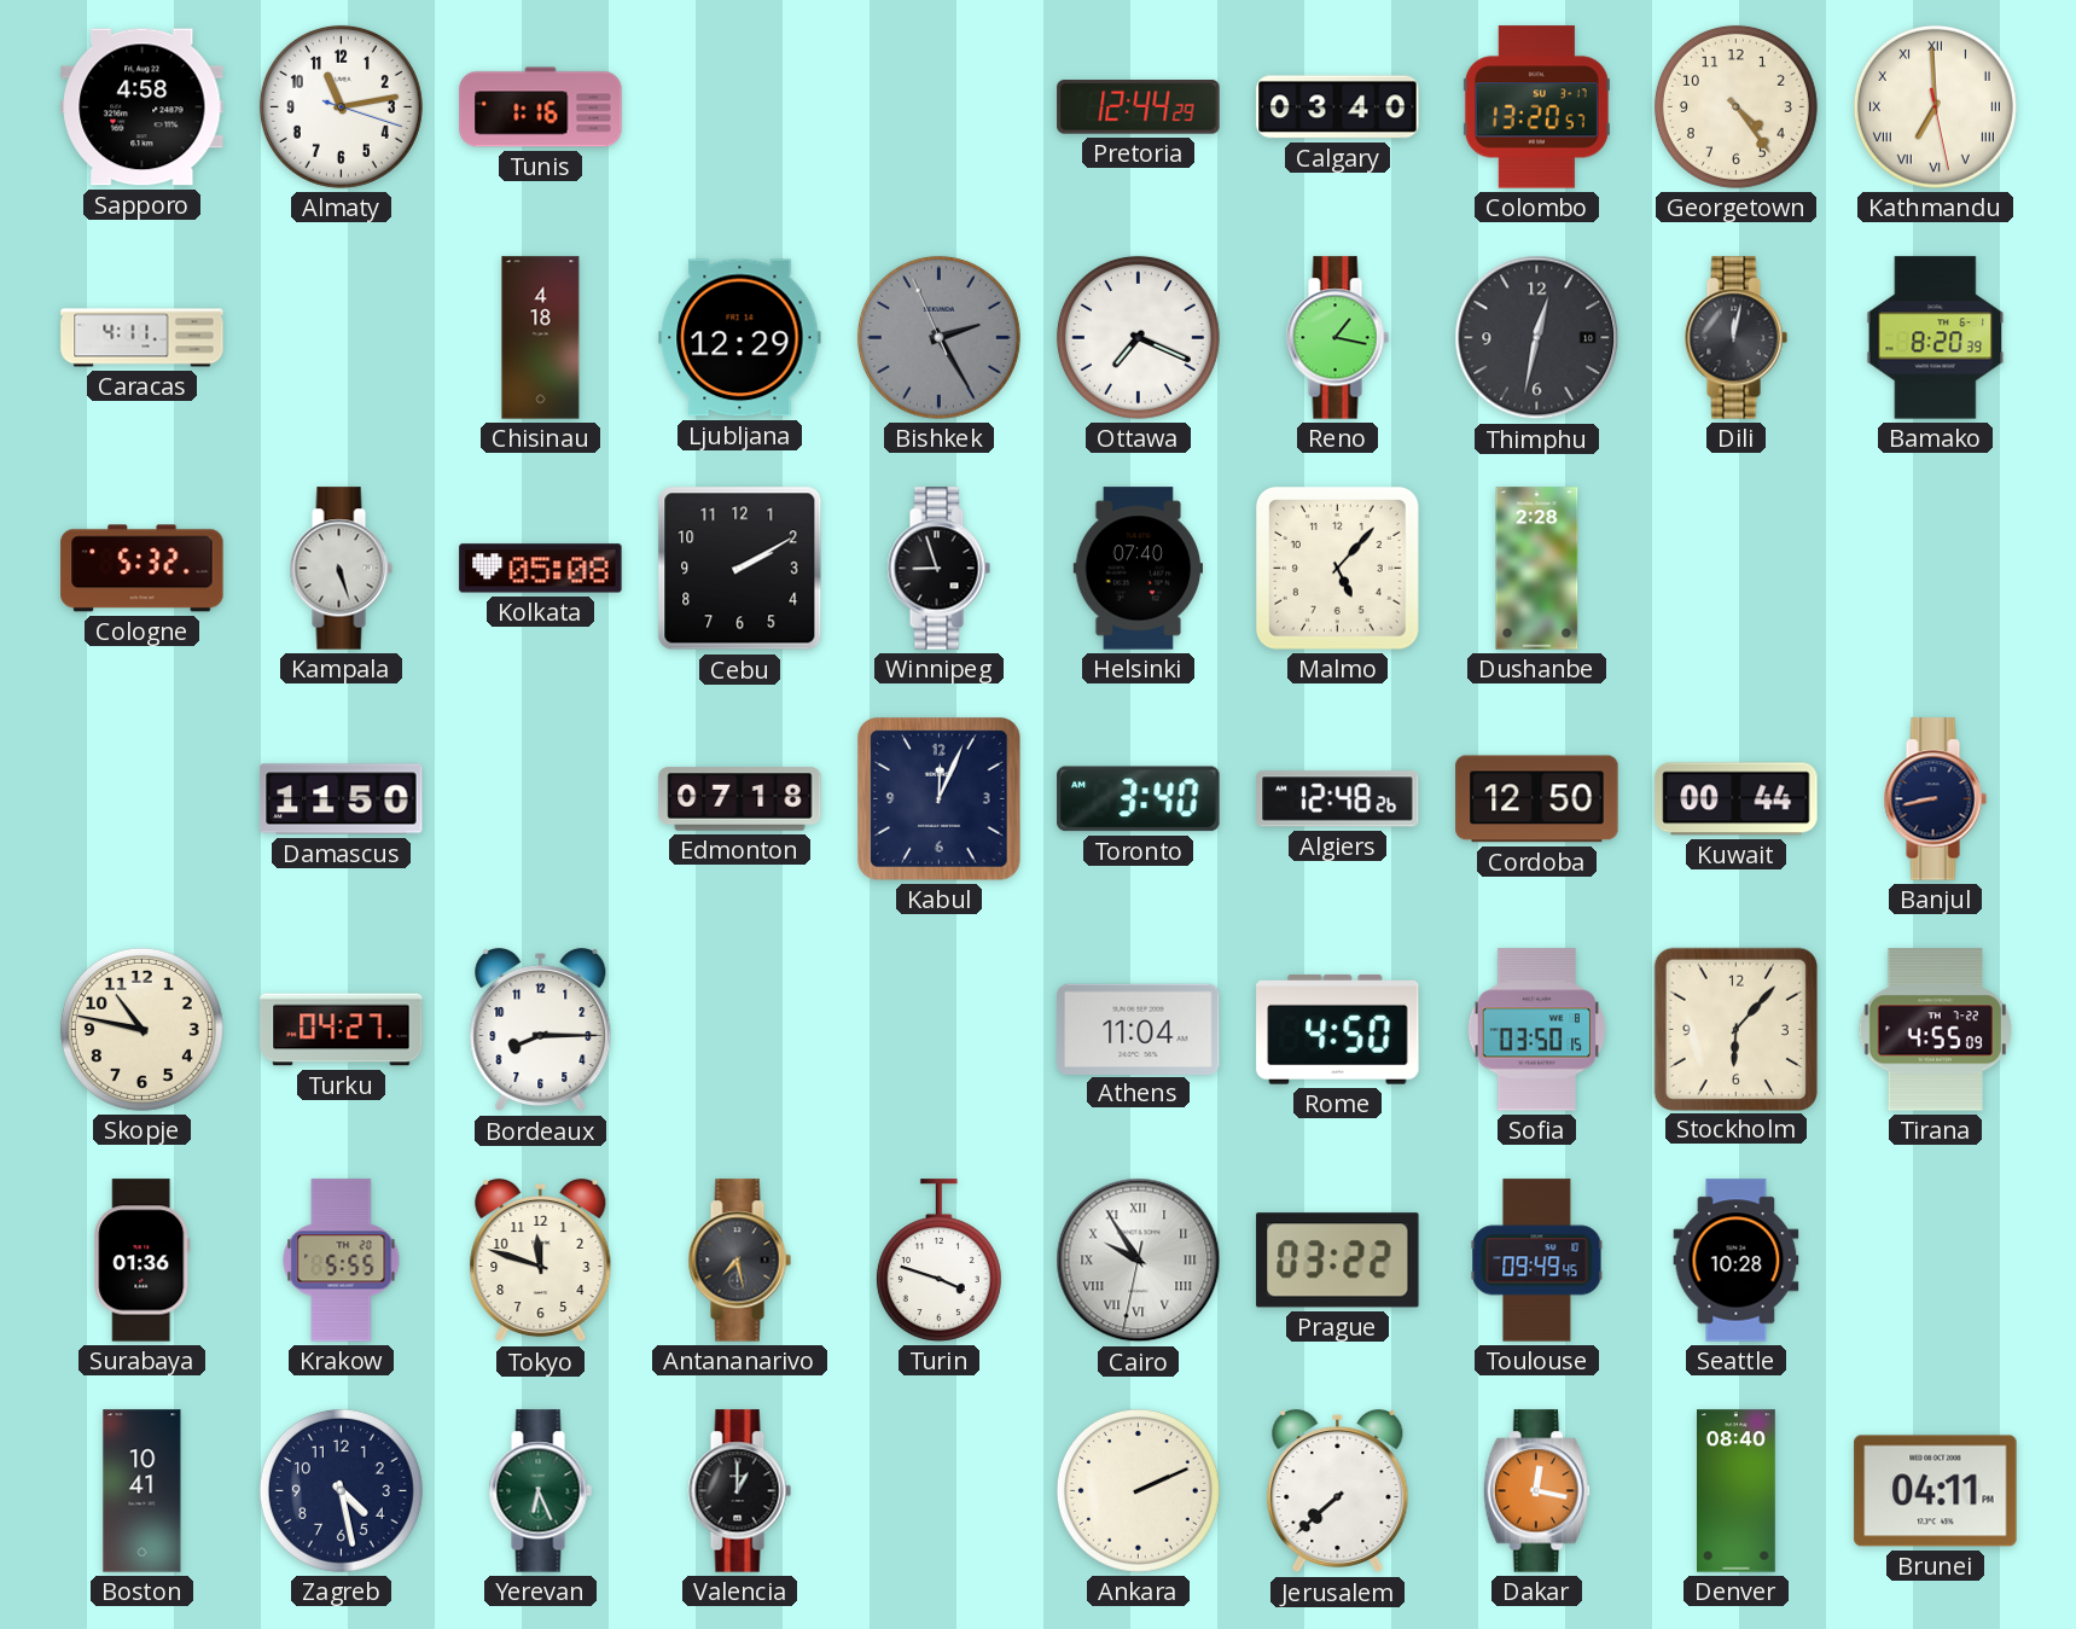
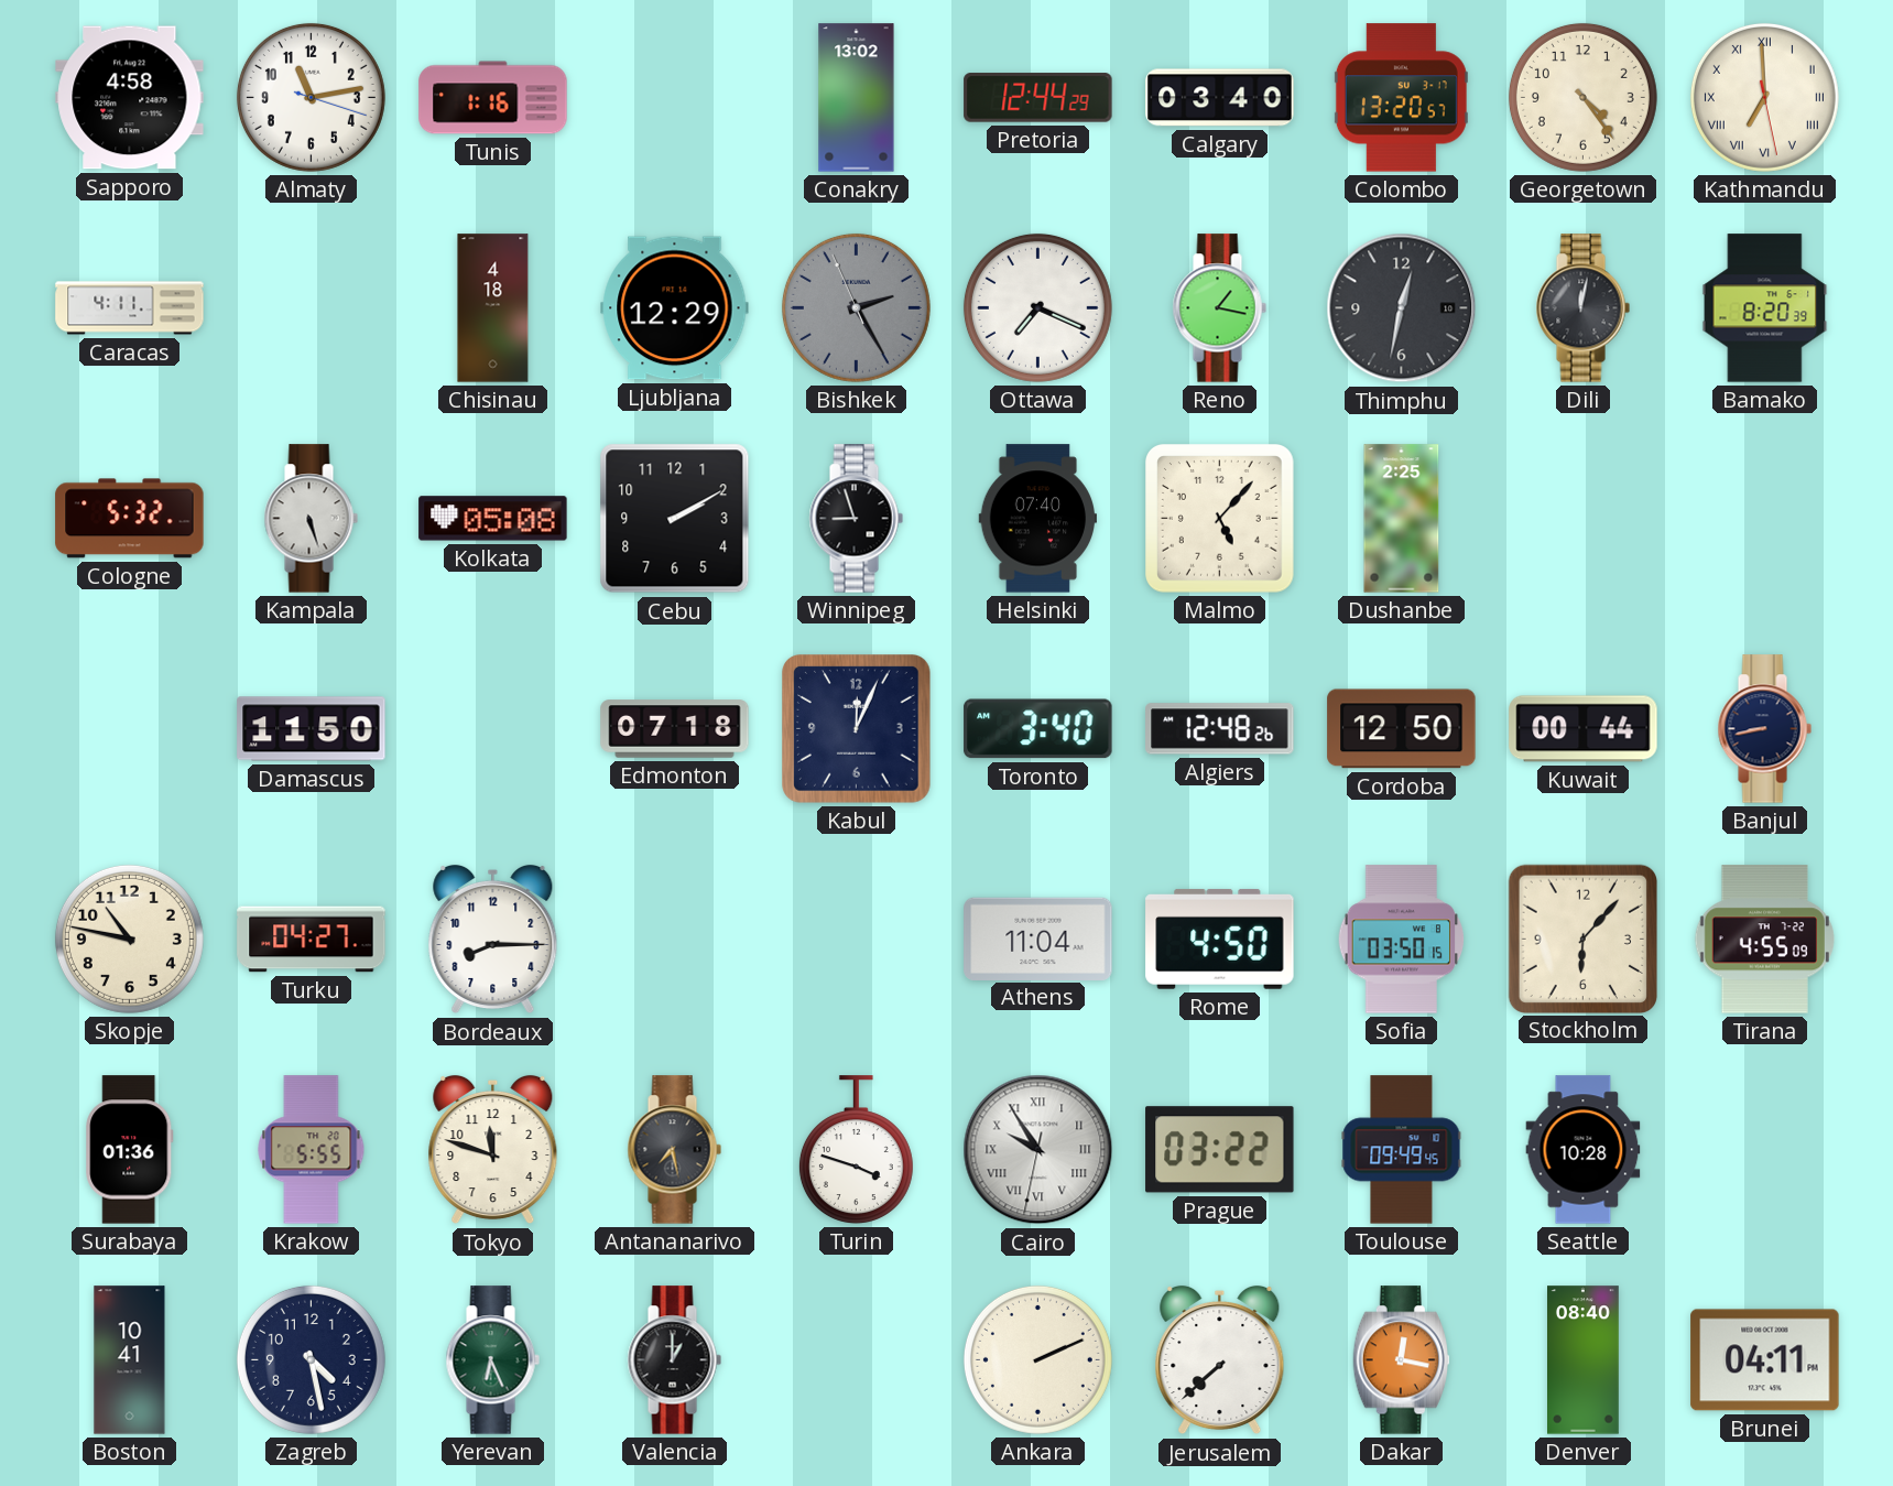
Conakry: none -> 13:02
Dushanbe: 2:28 -> 2:25
